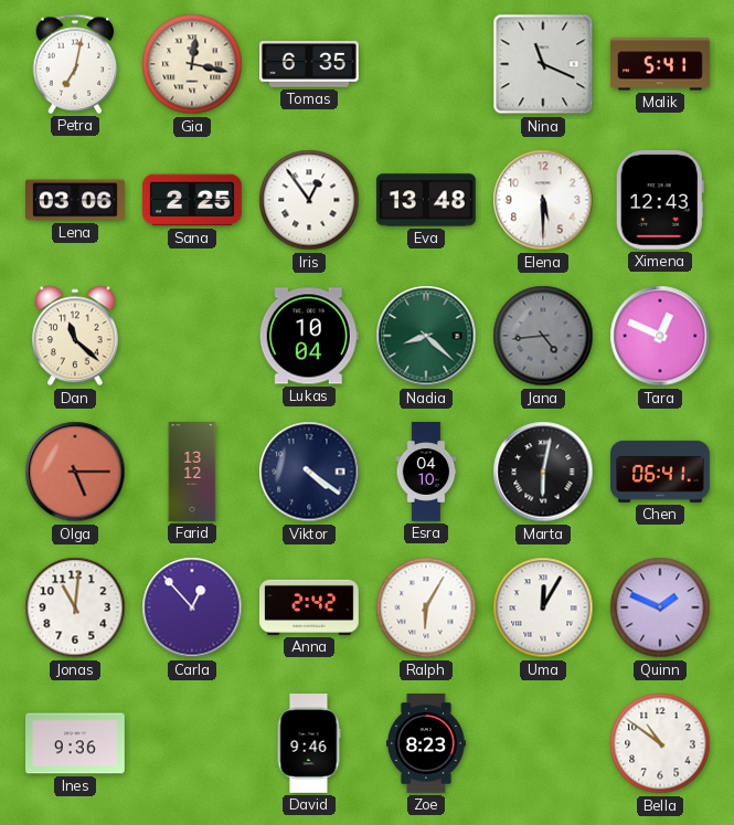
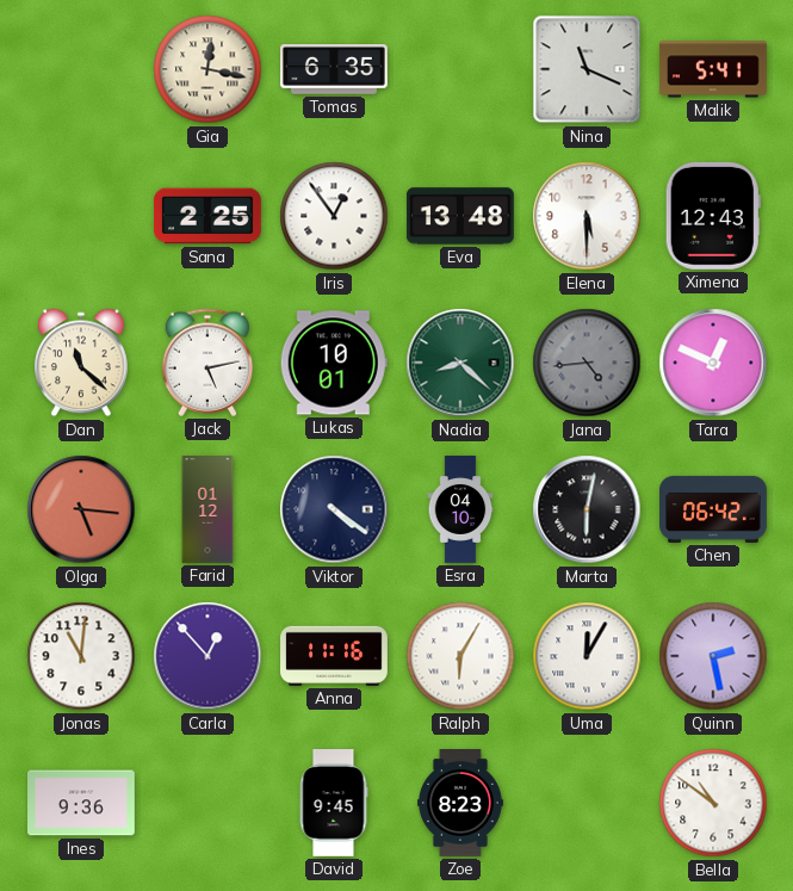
Petra: 7:02 -> none
Lena: 03:06 -> none
Jack: none -> 5:13
Lukas: 10:04 -> 10:01
Olga: 5:15 -> 5:16
Farid: 13:12 -> 01:12
Chen: 06:41 -> 06:42
Anna: 2:42 -> 11:16
Quinn: 1:49 -> 2:28
David: 9:46 -> 9:45
